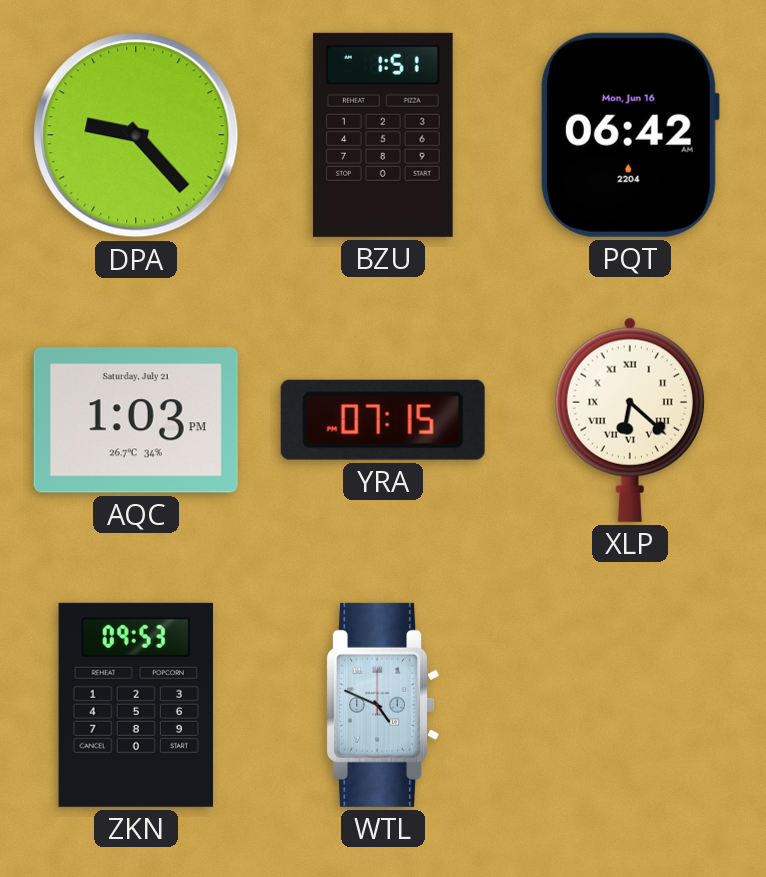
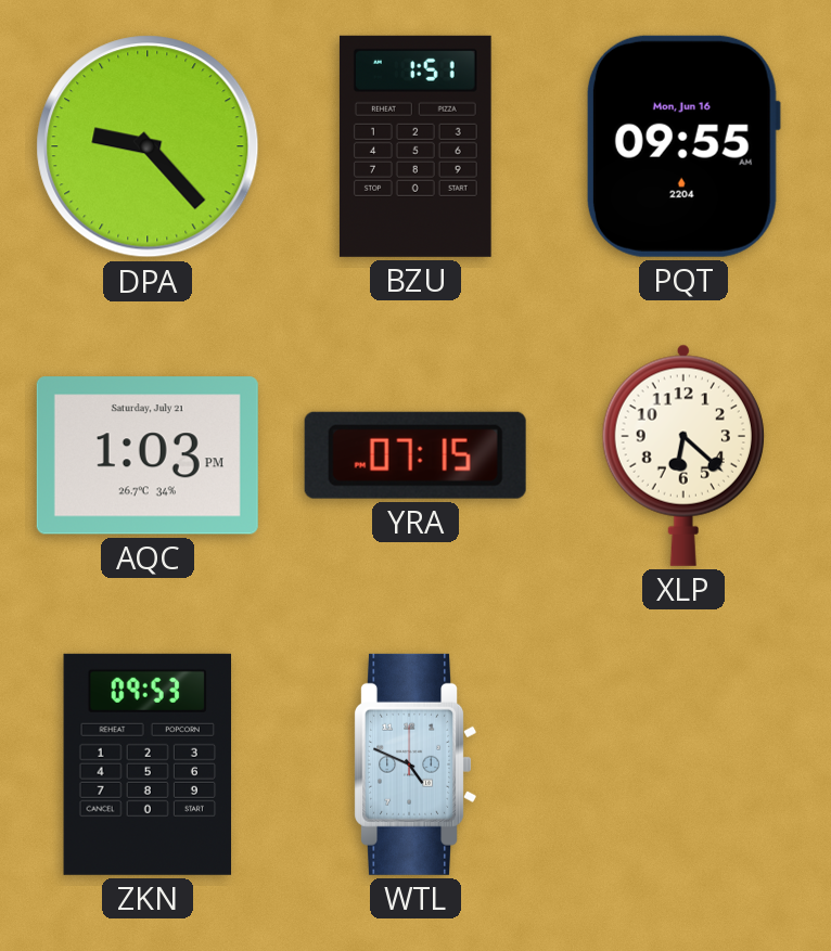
PQT: 06:42 -> 09:55
XLP numerals: Roman -> Arabic
